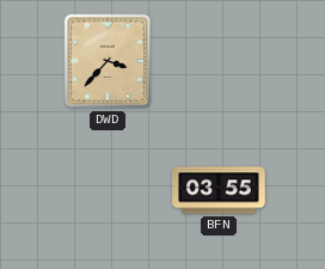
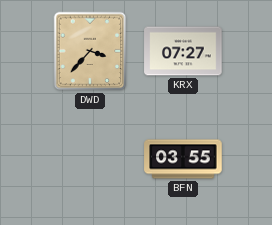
KRX: none -> 07:27
